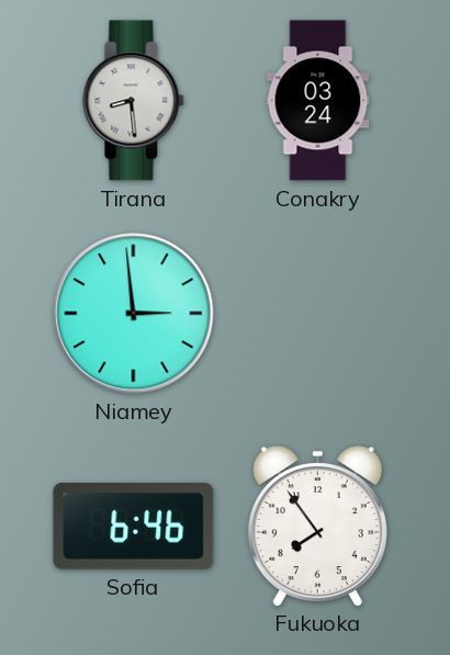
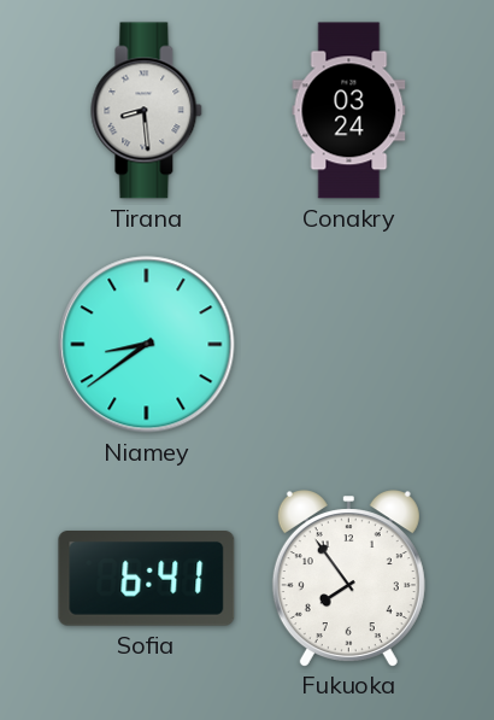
Niamey: 2:59 -> 8:39
Sofia: 6:46 -> 6:41
